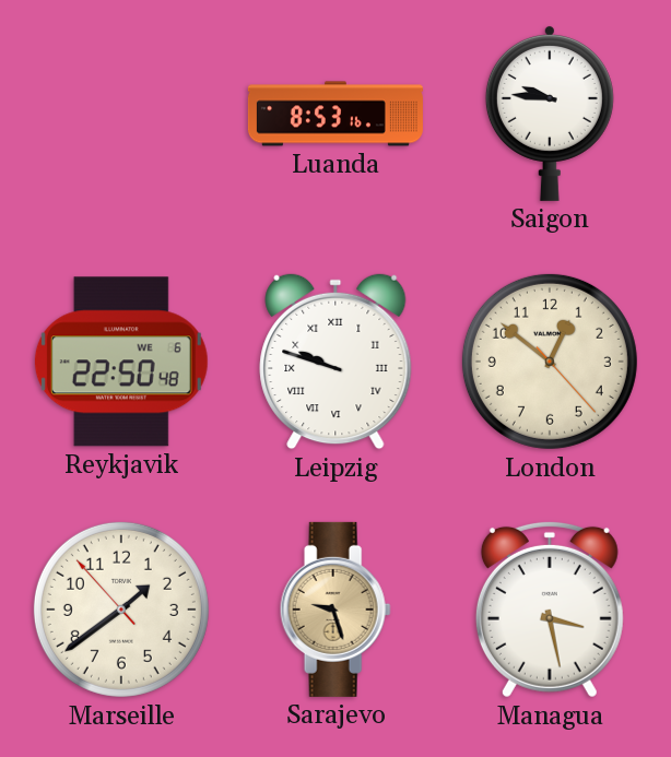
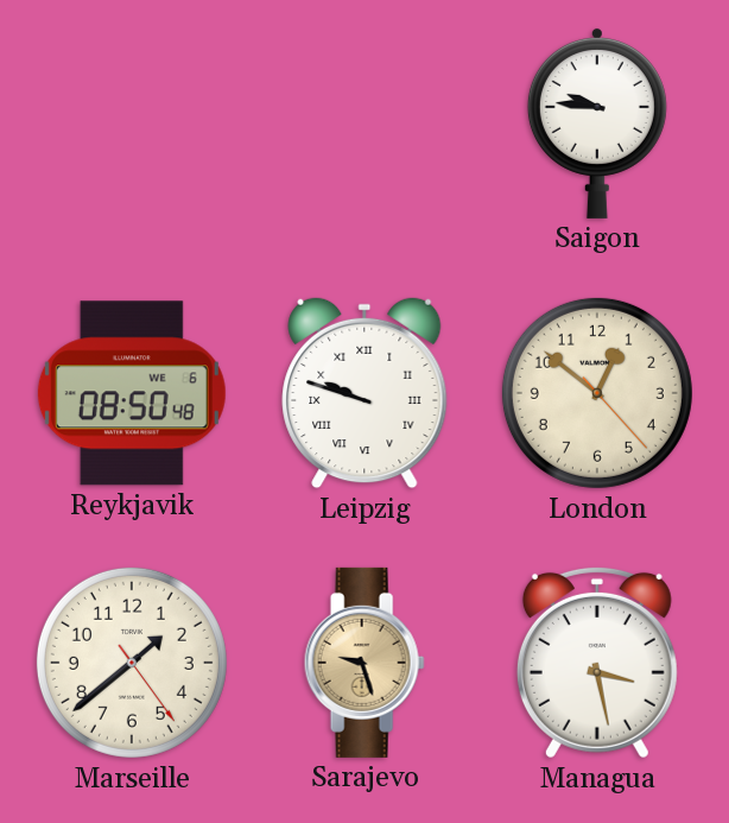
Luanda: 8:53 -> none
Reykjavik: 22:50 -> 08:50
Marseille: 1:38:53 -> 1:38:24
